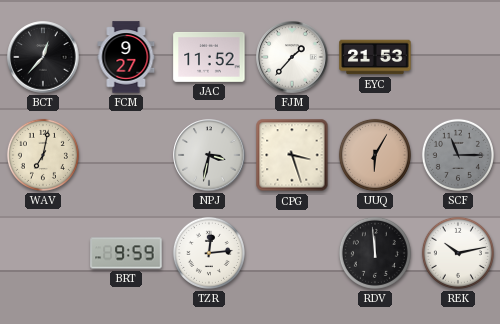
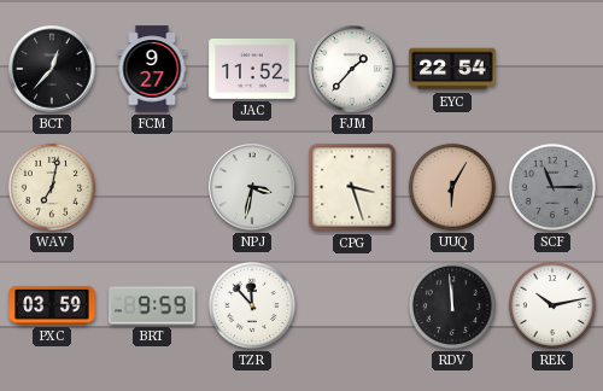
EYC: 21:53 -> 22:54
PXC: none -> 03:59
TZR: 12:14 -> 11:53
